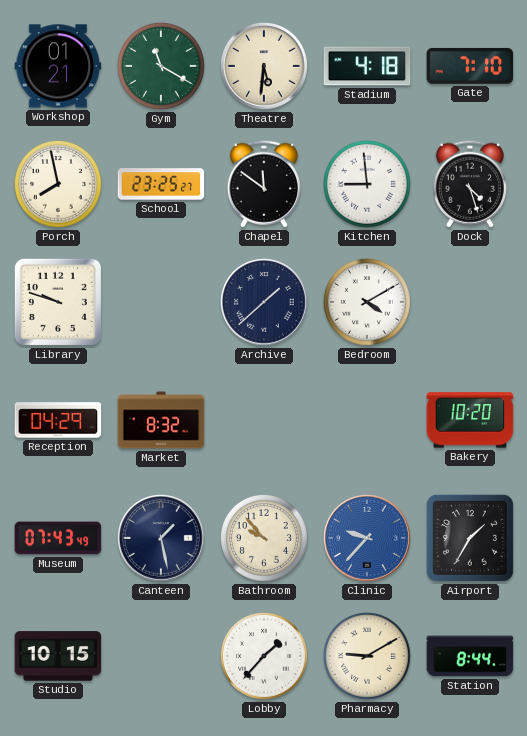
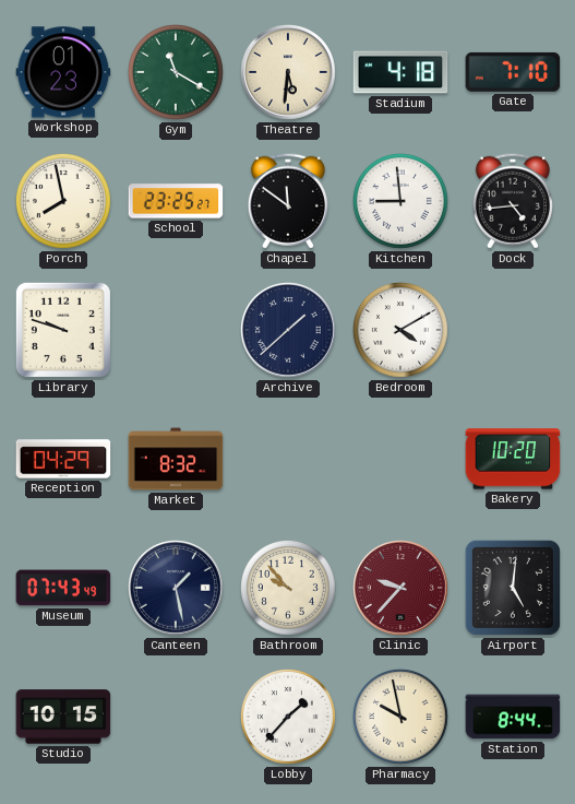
Workshop: 01:21 -> 01:23
Dock: 4:27 -> 4:44
Clinic dial: blue -> burgundy
Airport: 1:35 -> 5:01
Pharmacy: 9:10 -> 9:58
